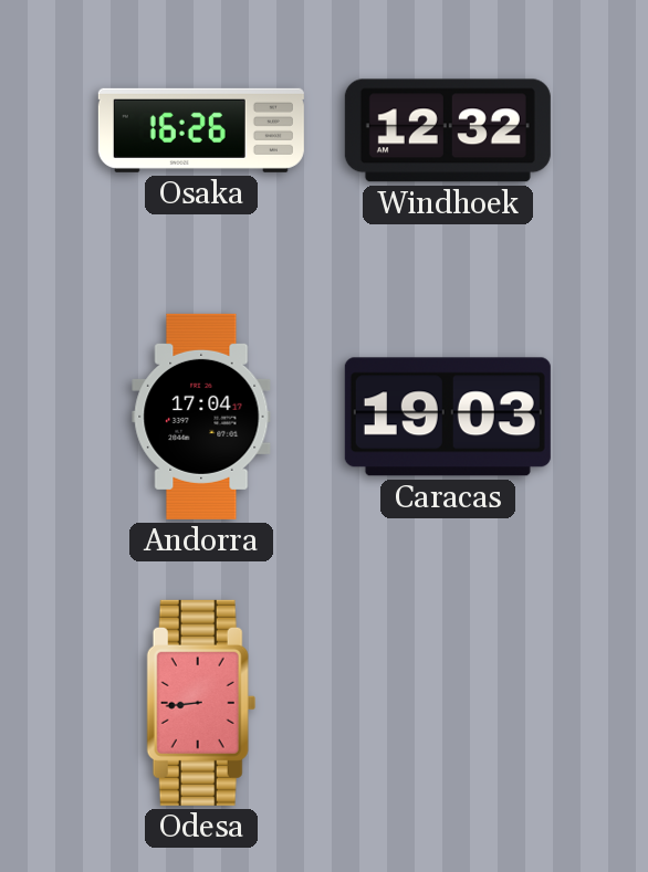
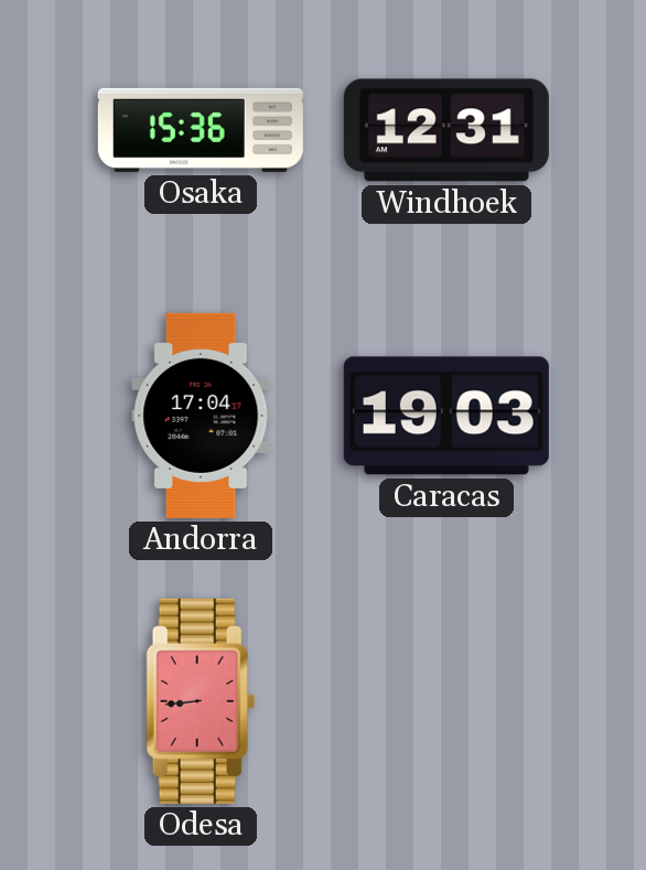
Osaka: 16:26 -> 15:36
Windhoek: 12:32 -> 12:31
